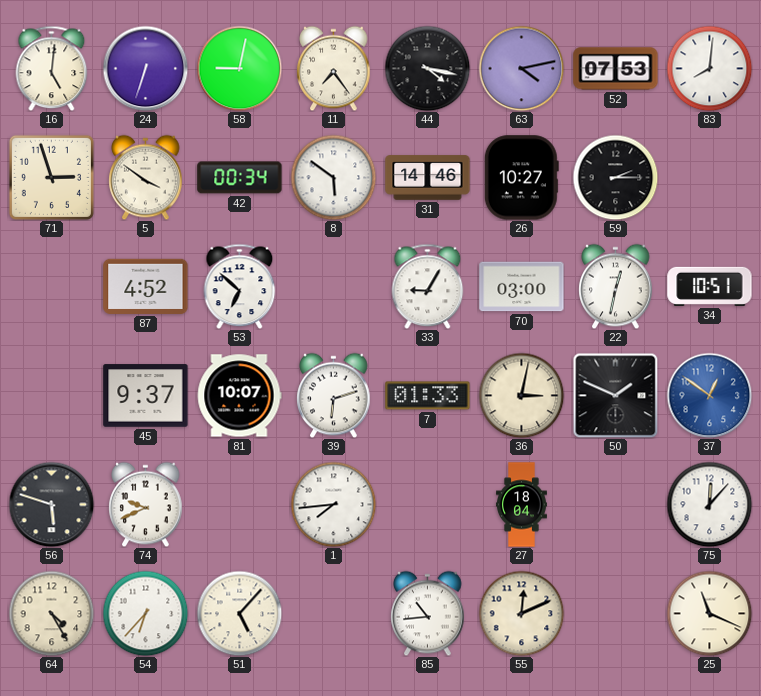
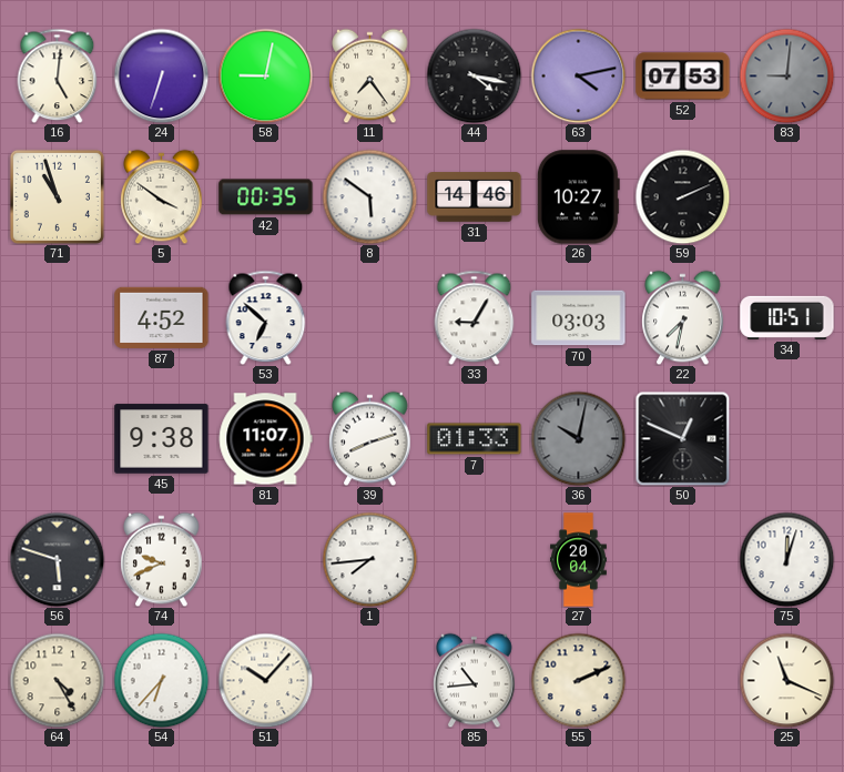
83: 8:01 -> 9:01
83 dial: white -> grey
71: 2:57 -> 10:57
42: 00:34 -> 00:35
59: 2:15 -> 2:11
70: 03:00 -> 03:03
22: 12:32 -> 7:32
45: 9:37 -> 9:38
81: 10:07 -> 11:07
39: 6:12 -> 8:12
36: 3:02 -> 10:02
36 dial: cream -> grey
50: 1:49 -> 12:49
37: 12:51 -> none
27: 18:04 -> 20:04
75: 12:07 -> 12:03
51: 5:07 -> 10:07
55: 12:11 -> 2:11
